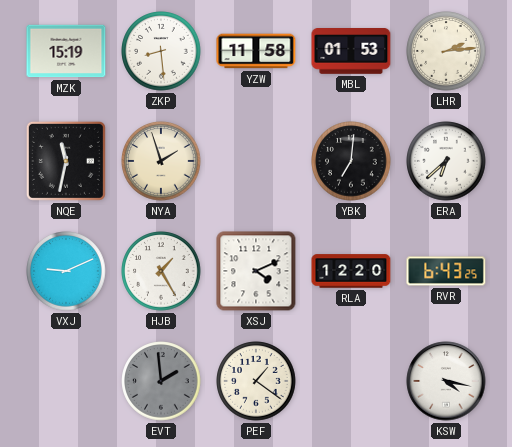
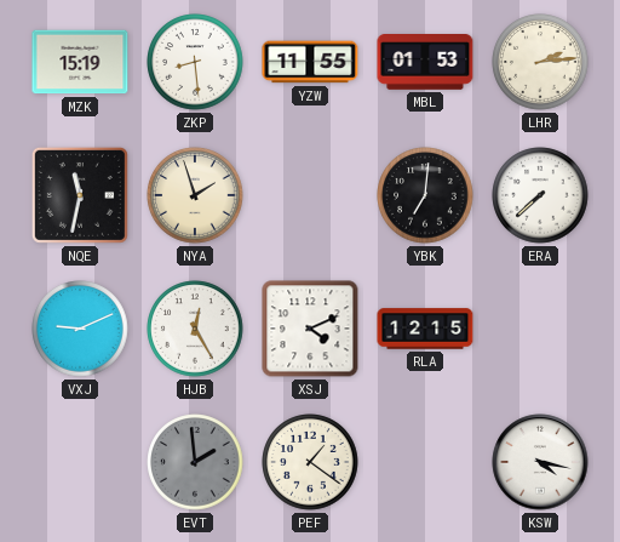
YZW: 11:58 -> 11:55
ERA: 6:38 -> 7:38
HJB: 1:25 -> 12:25
RLA: 12:20 -> 12:15
RVR: 6:43 -> none
